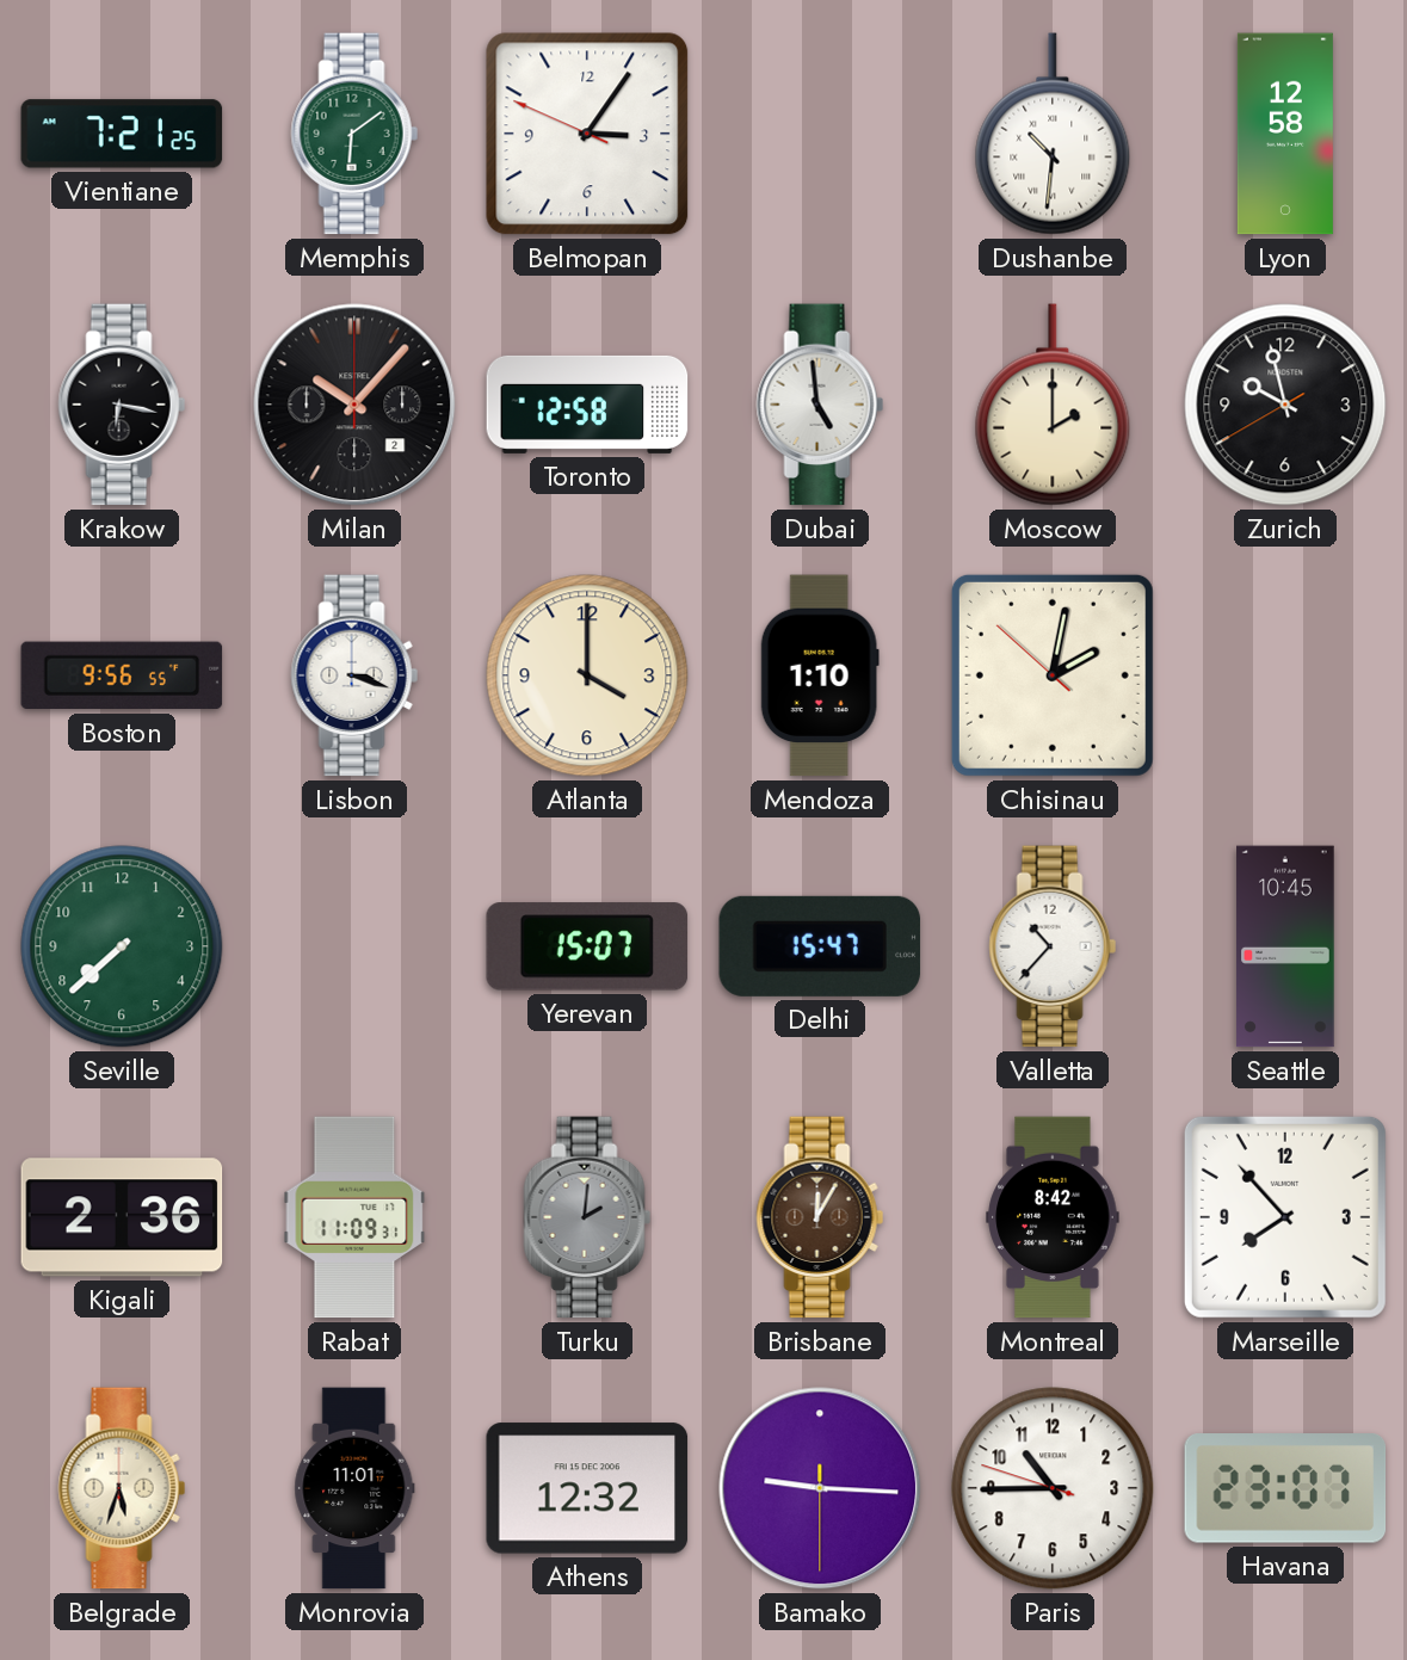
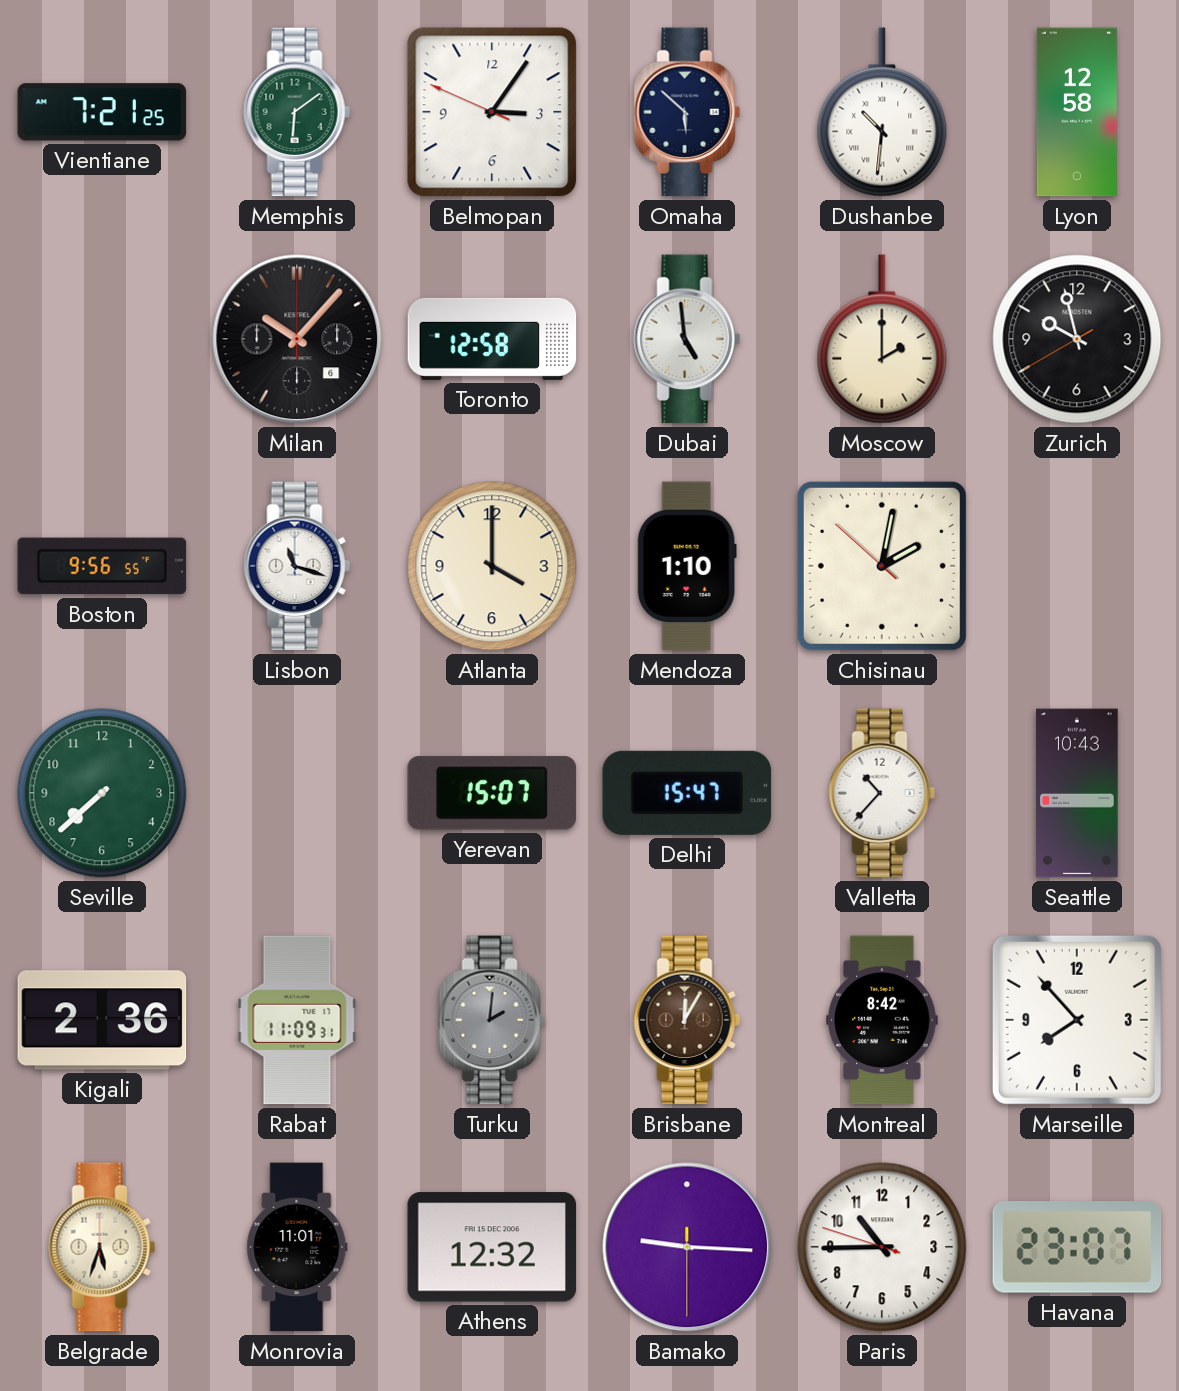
Omaha: none -> 5:52
Krakow: 6:17 -> none
Milan date: 2 -> 6
Lisbon: 3:18 -> 11:18
Seattle: 10:45 -> 10:43
